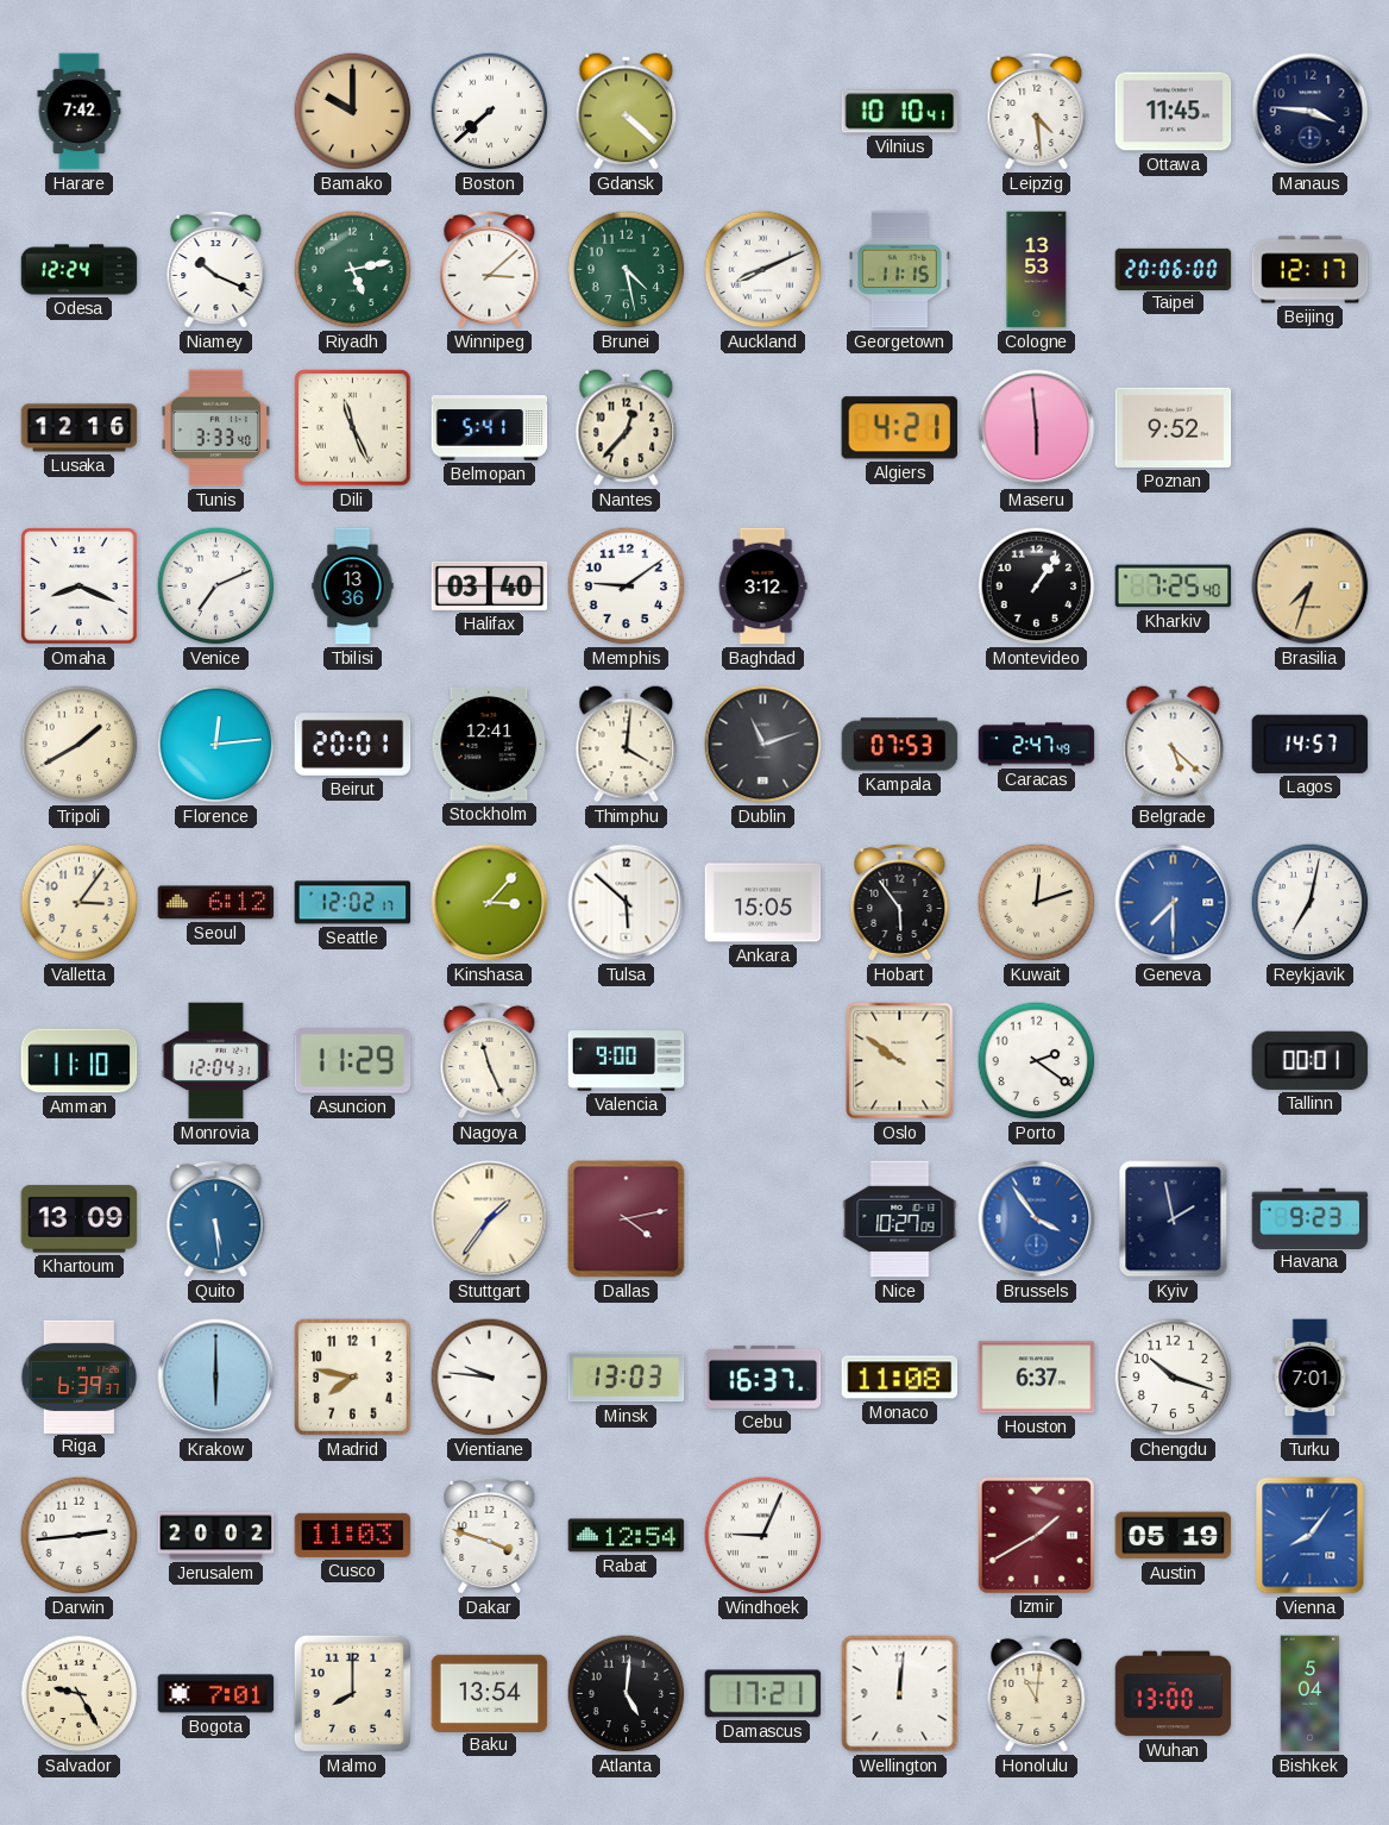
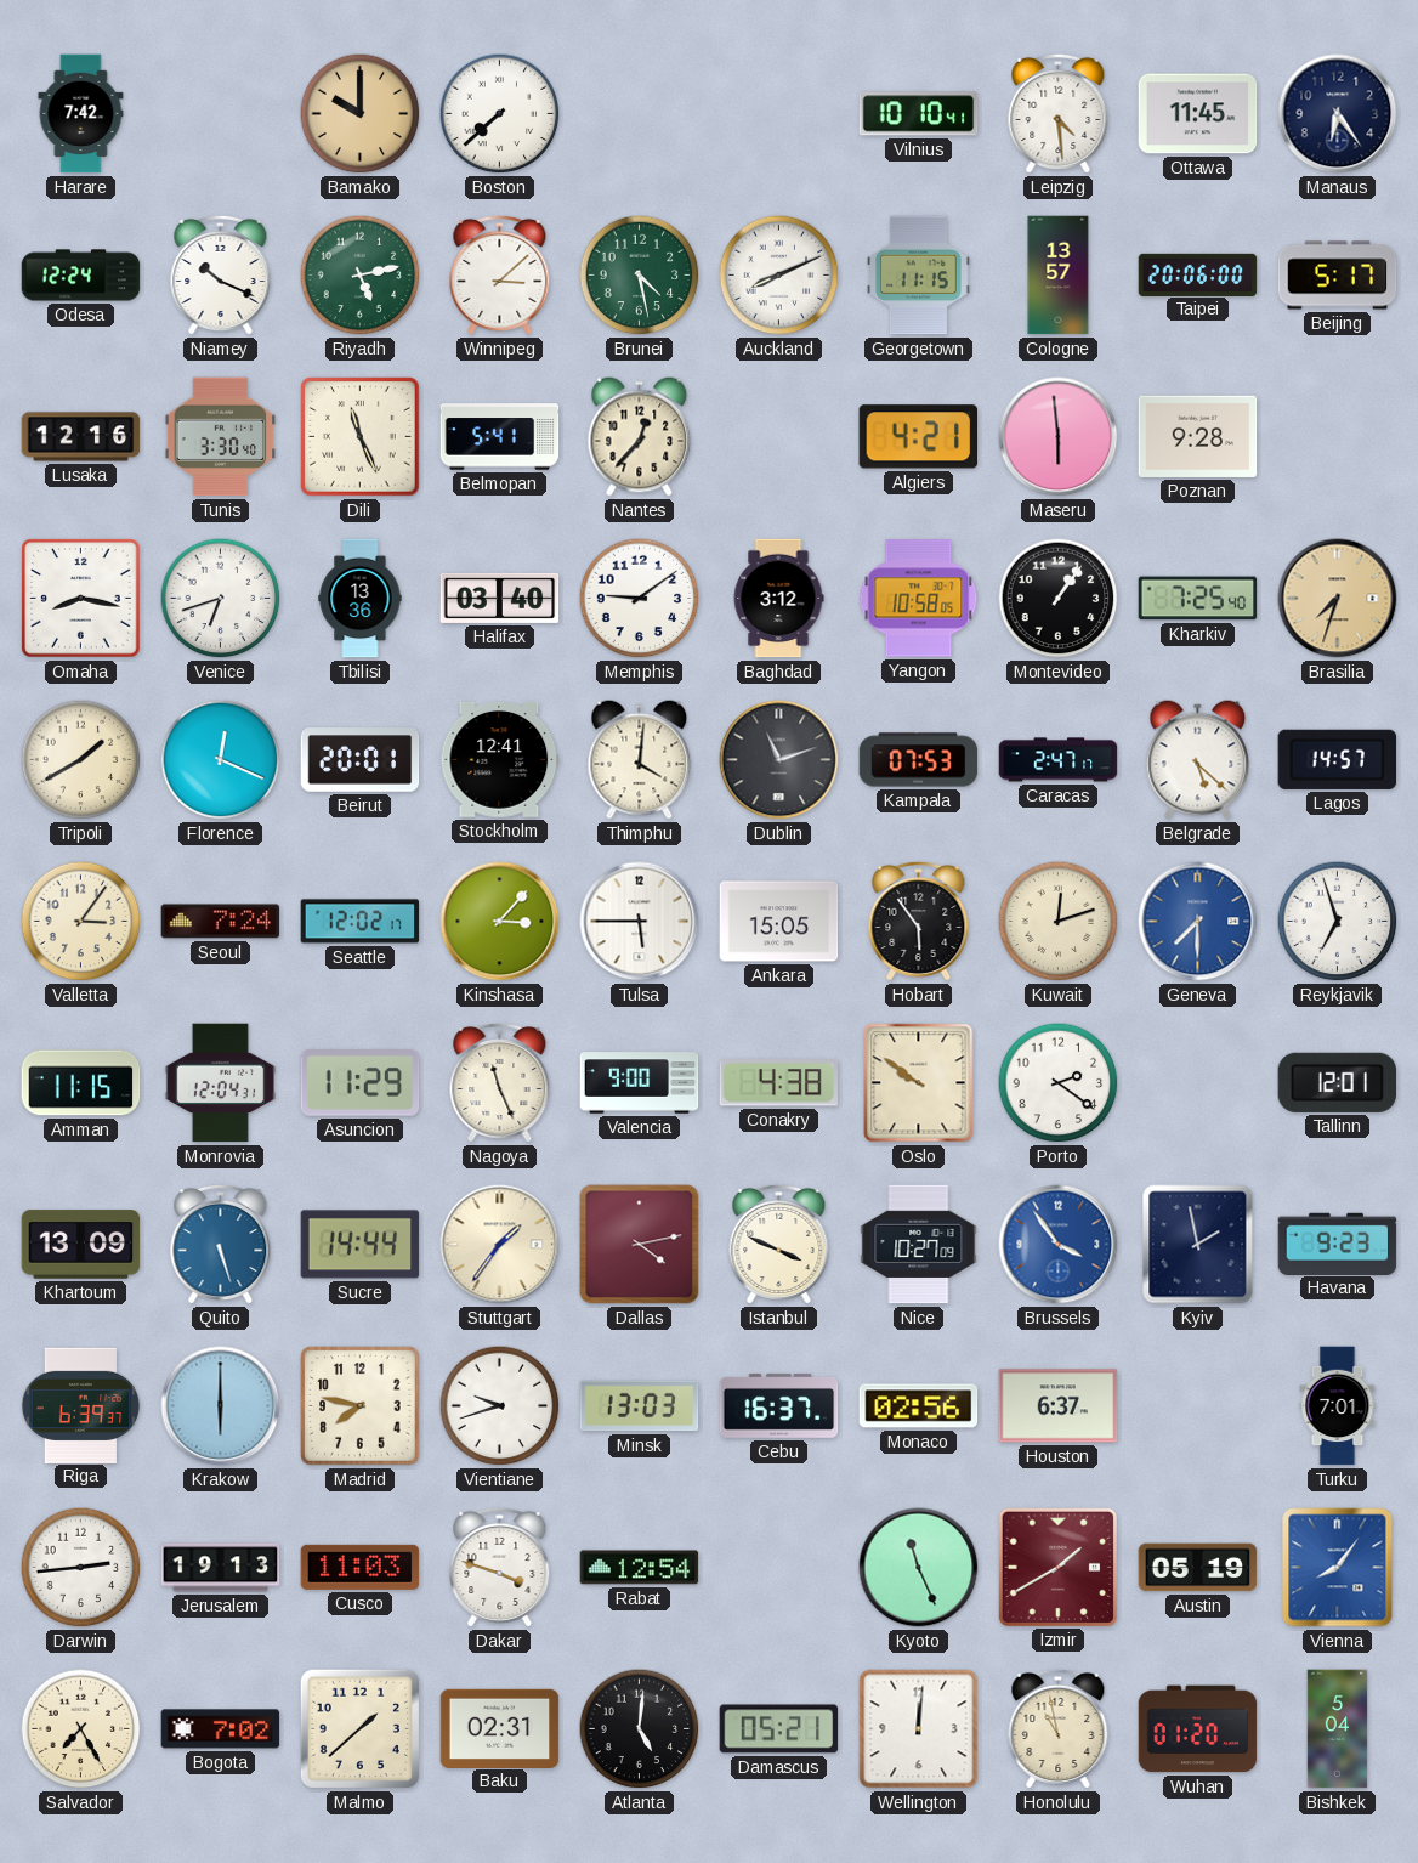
Gdansk: 4:22 -> none
Manaus: 3:46 -> 6:24
Cologne: 13:53 -> 13:57
Beijing: 12:17 -> 5:17
Tunis: 3:33 -> 3:30
Poznan: 9:52 -> 9:28
Omaha: 8:19 -> 8:17
Venice: 7:11 -> 6:42
Yangon: none -> 10:58
Florence: 12:14 -> 12:19
Caracas: 2:47:49 -> 2:47:17
Seoul: 6:12 -> 7:24
Tulsa: 5:52 -> 5:45
Reykjavik: 7:02 -> 6:57
Amman: 11:10 -> 11:15
Conakry: none -> 4:38
Tallinn: 00:01 -> 12:01
Quito: 5:29 -> 5:27
Sucre: none -> 14:44
Istanbul: none -> 3:49
Vientiane: 9:46 -> 9:42
Monaco: 11:08 -> 02:56
Chengdu: 10:18 -> none
Jerusalem: 20:02 -> 19:13
Windhoek: 9:04 -> none
Kyoto: none -> 11:26
Salvador: 9:25 -> 7:25
Bogota: 7:01 -> 7:02
Malmo: 8:00 -> 1:38
Baku: 13:54 -> 02:31
Damascus: 17:21 -> 05:21
Honolulu: 11:01 -> 10:58
Wuhan: 13:00 -> 01:20
